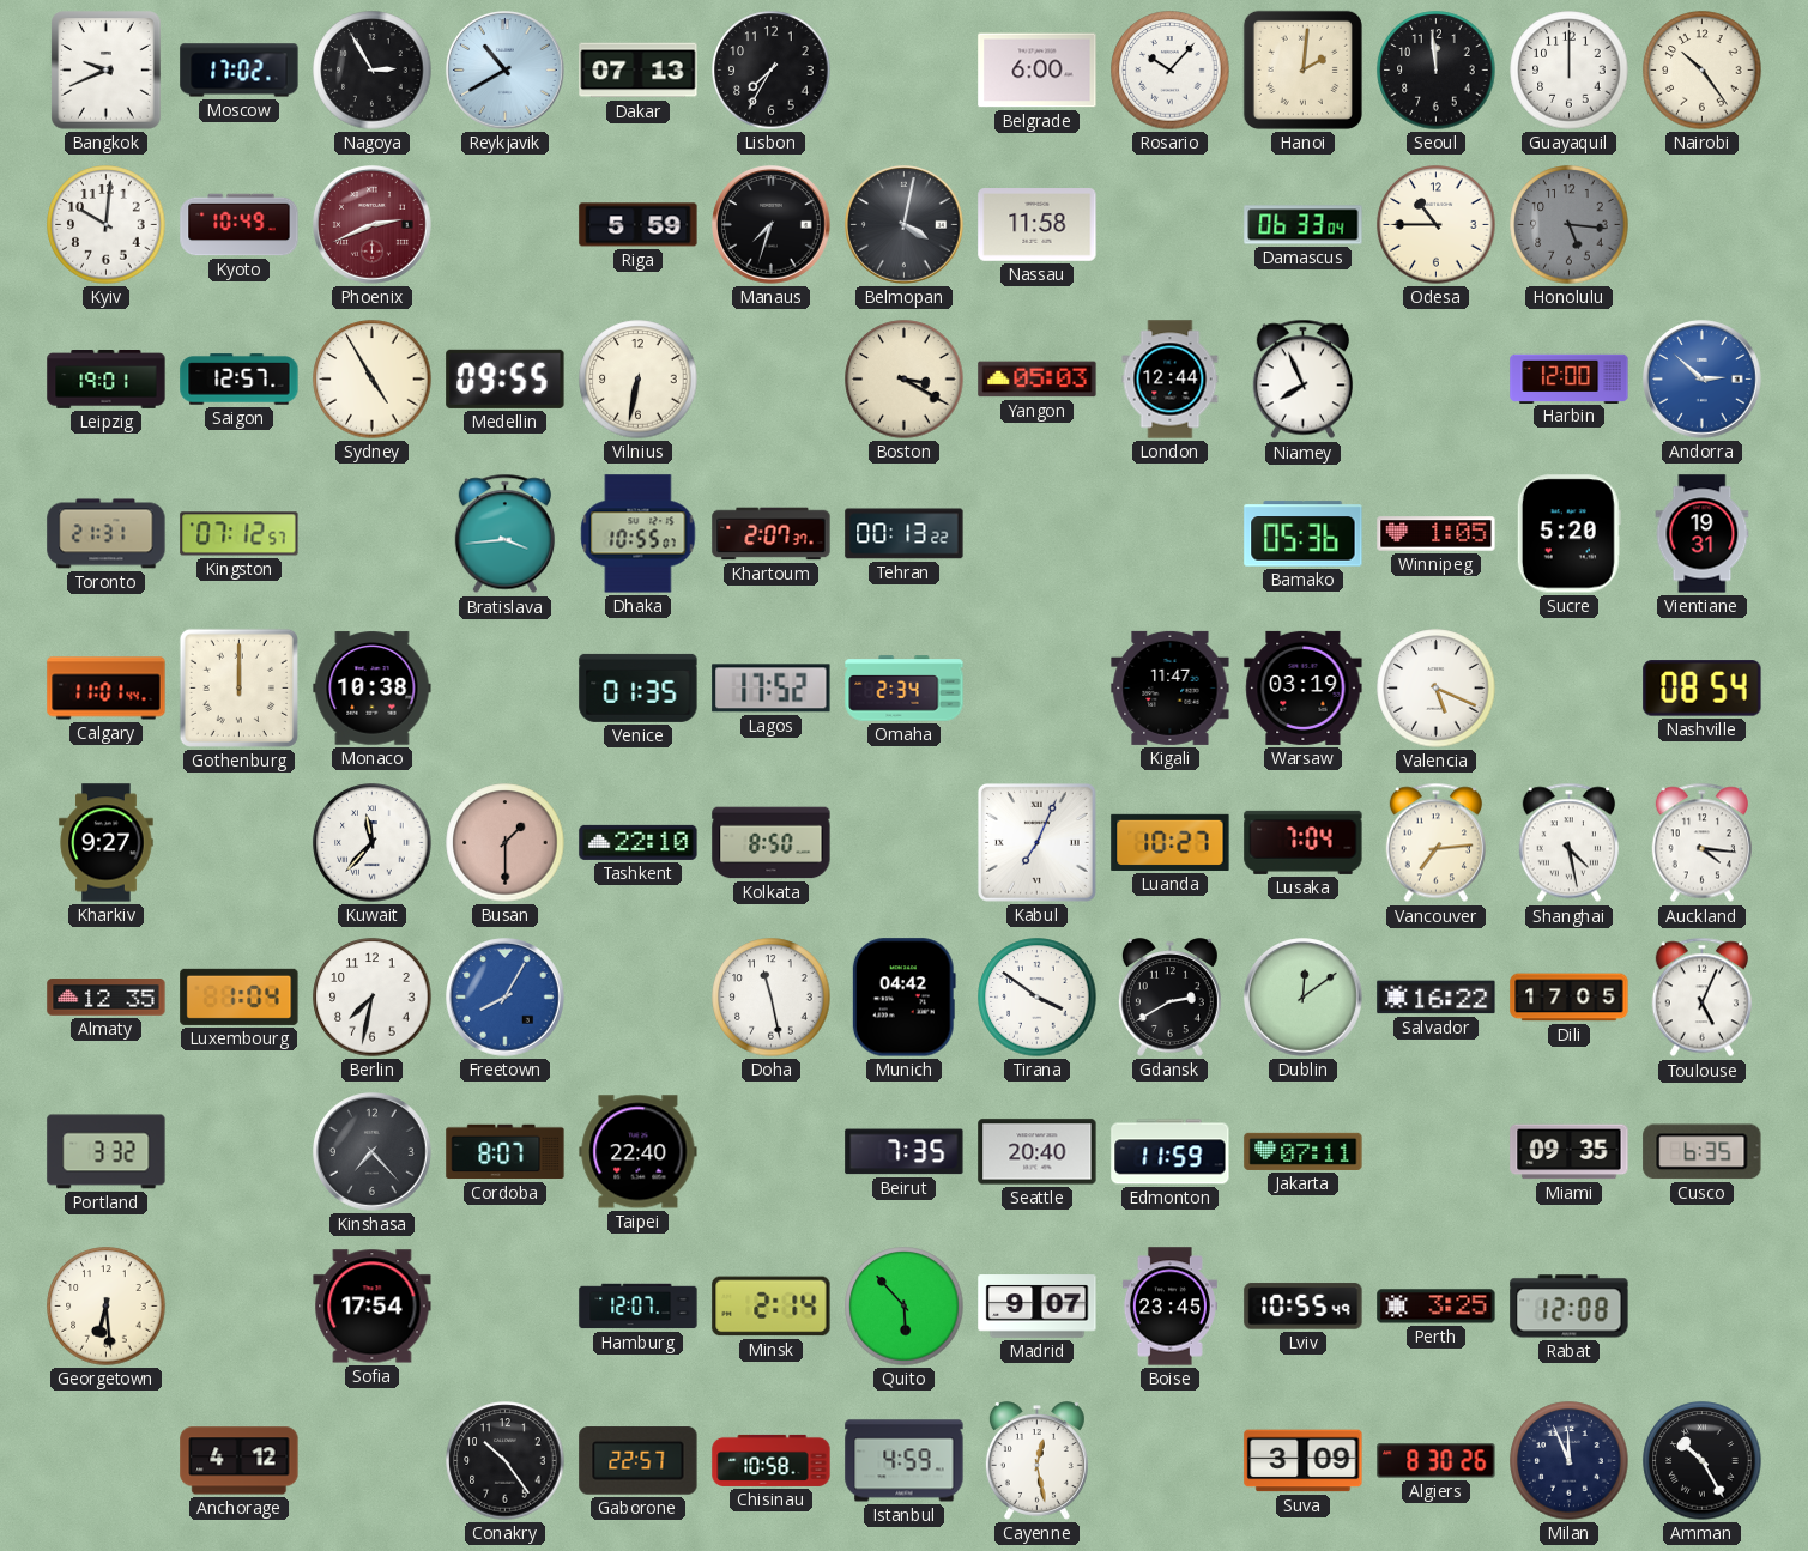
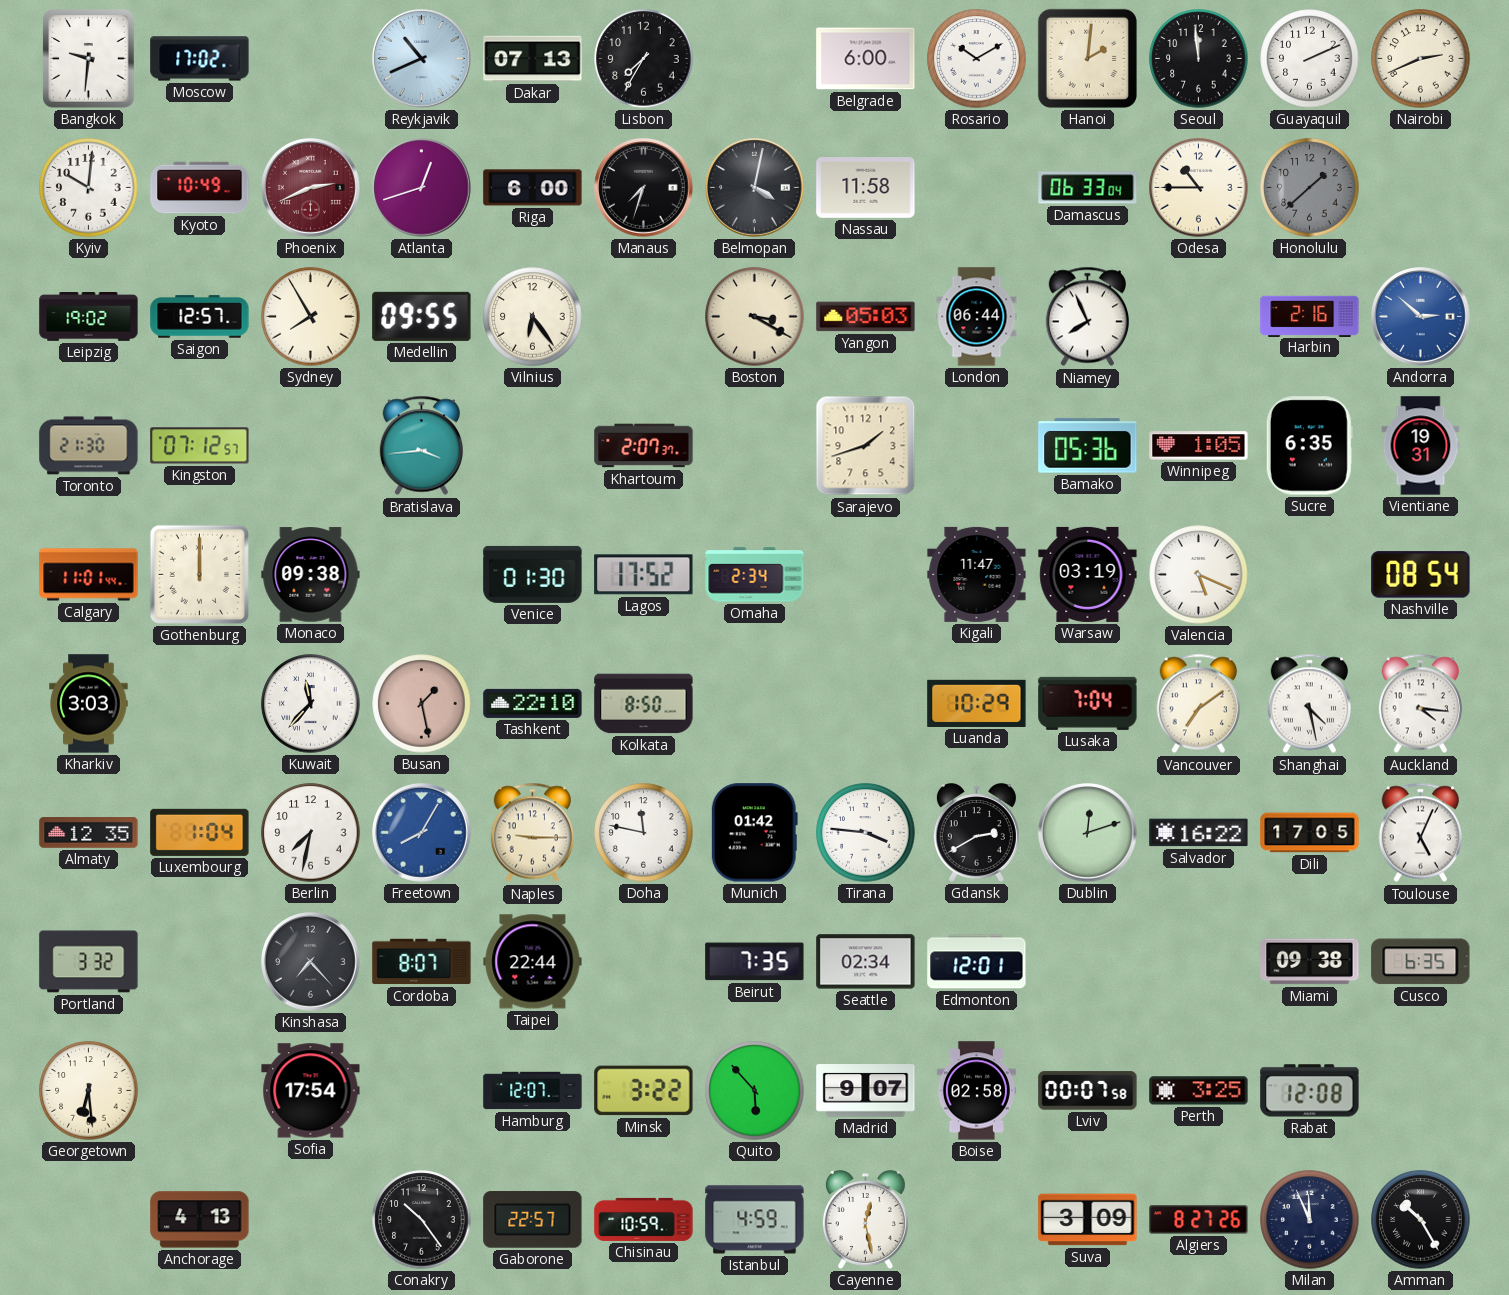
Bangkok: 9:41 -> 9:31
Nagoya: 2:55 -> none
Reykjavik: 10:40 -> 10:41
Rosario: 10:07 -> 10:10
Guayaquil: 12:00 -> 2:11
Nairobi: 10:24 -> 2:41
Atlanta: none -> 12:42
Riga: 5:59 -> 6:00
Honolulu: 5:16 -> 1:38
Leipzig: 19:01 -> 19:02
Sydney: 4:55 -> 7:55
Vilnius: 6:32 -> 6:24
London: 12:44 -> 06:44
Harbin: 12:00 -> 2:16
Toronto: 21:31 -> 21:30
Dhaka: 10:55 -> none
Tehran: 00:13 -> none
Sarajevo: none -> 1:42
Sucre: 5:20 -> 6:35
Monaco: 10:38 -> 09:38
Venice: 01:35 -> 01:30
Kharkiv: 9:27 -> 3:03
Busan: 1:30 -> 1:28
Kabul: 7:04 -> none
Luanda: 10:27 -> 10:29
Vancouver: 7:14 -> 7:09
Naples: none -> 9:15
Doha: 11:28 -> 11:47
Munich: 04:42 -> 01:42
Tirana: 3:51 -> 3:46
Dublin: 12:09 -> 12:12
Taipei: 22:40 -> 22:44
Seattle: 20:40 -> 02:34
Edmonton: 11:59 -> 12:01
Jakarta: 07:11 -> none
Miami: 09:35 -> 09:38
Minsk: 2:14 -> 3:22
Boise: 23:45 -> 02:58
Lviv: 10:55 -> 00:07
Anchorage: 4:12 -> 4:13
Chisinau: 10:58 -> 10:59
Algiers: 8:30 -> 8:27
